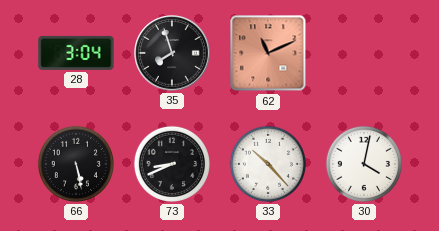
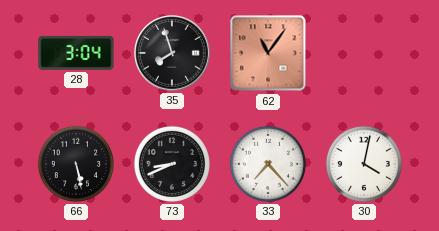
62: 11:11 -> 11:06
33: 10:23 -> 7:23
